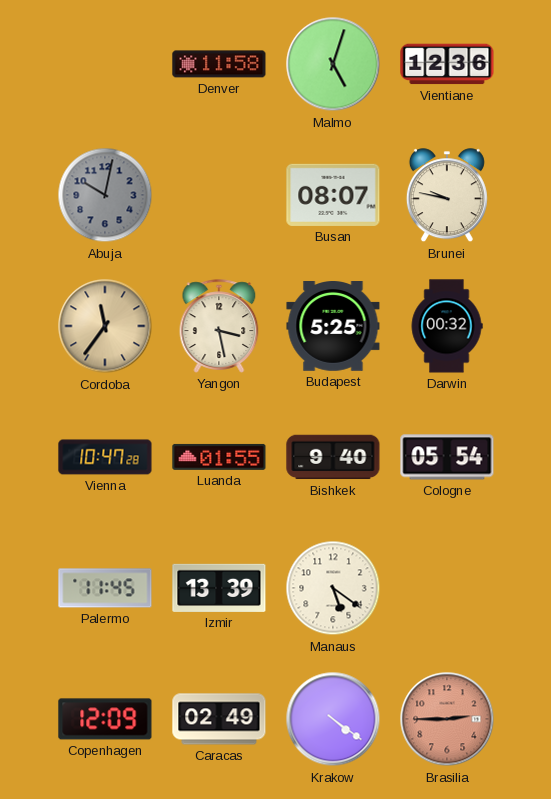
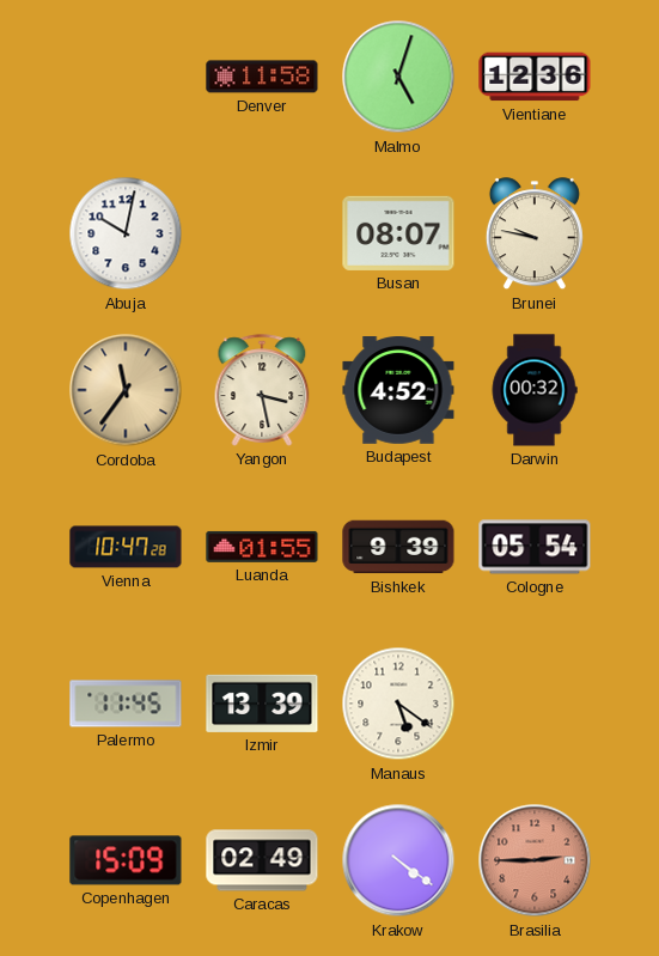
Abuja dial: grey -> white
Budapest: 5:25 -> 4:52
Bishkek: 9:40 -> 9:39
Copenhagen: 12:09 -> 15:09
